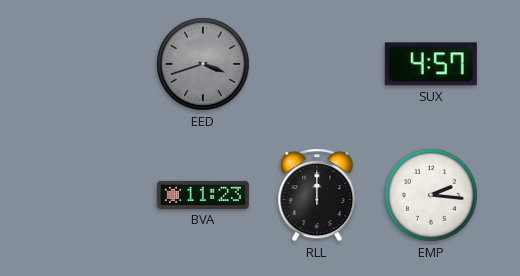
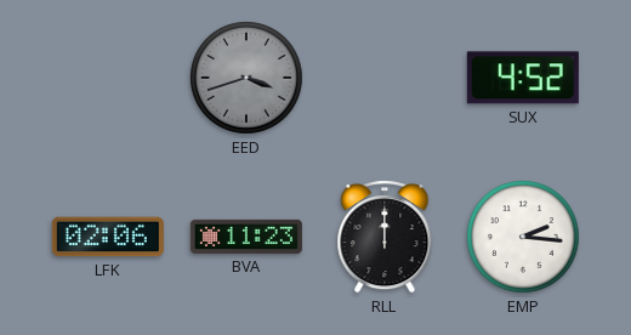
SUX: 4:57 -> 4:52
LFK: none -> 02:06
